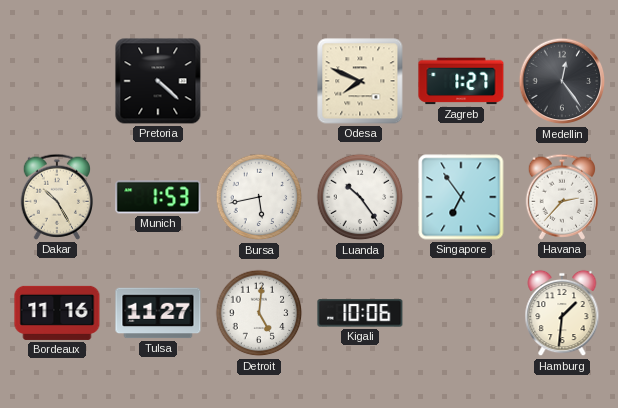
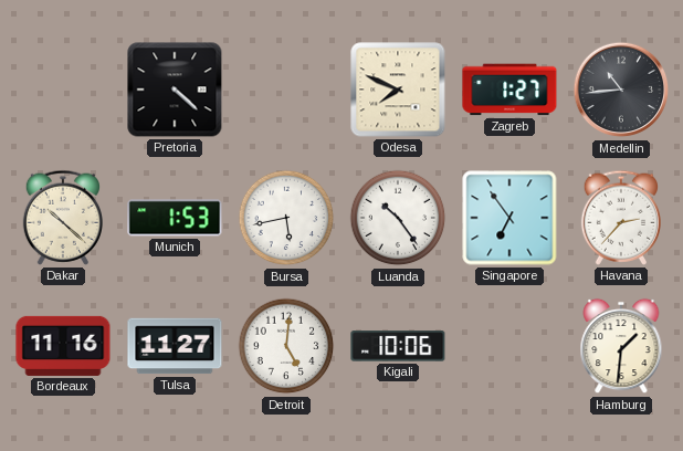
Medellin: 12:24 -> 10:44
Dakar: 10:25 -> 10:22
